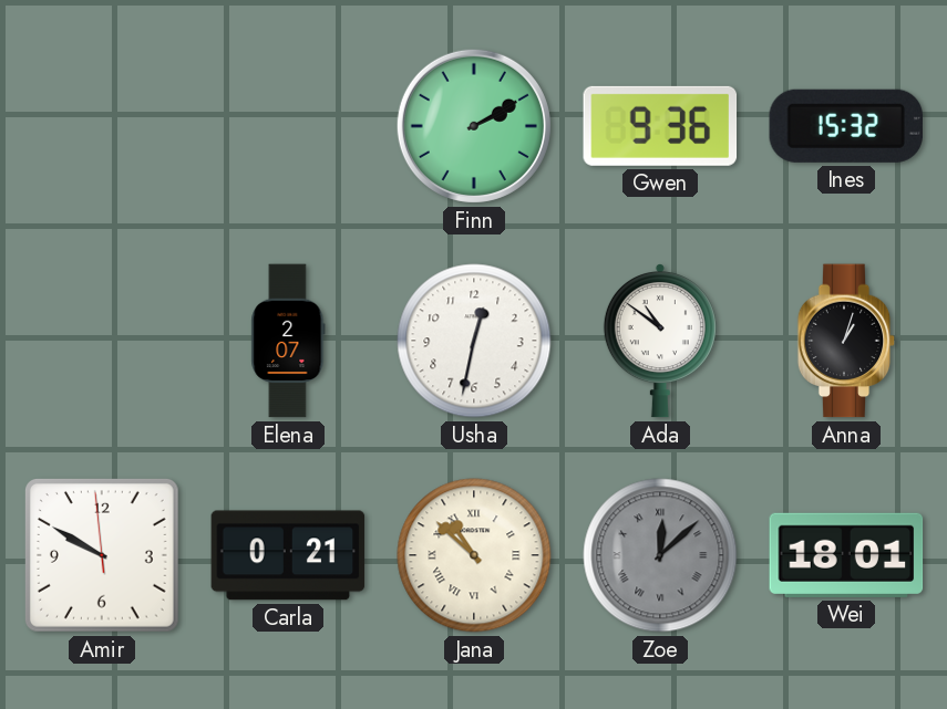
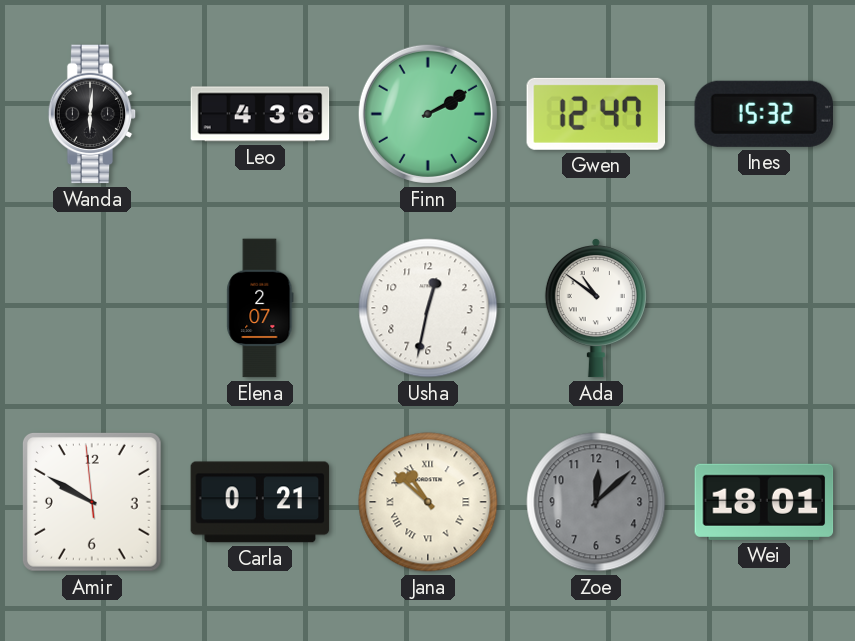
Wanda: none -> 6:01
Leo: none -> 4:36
Gwen: 9:36 -> 12:47
Anna: 1:03 -> none
Zoe numerals: Roman -> Arabic
